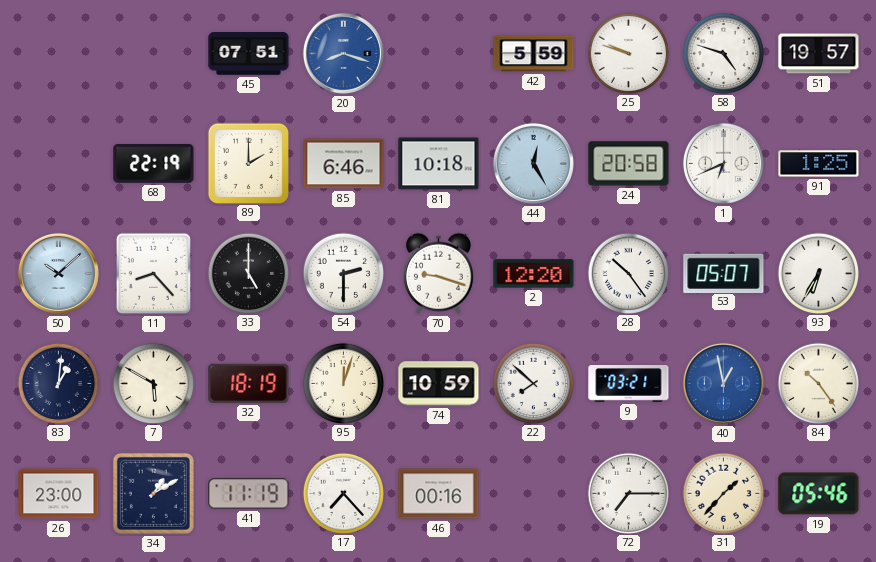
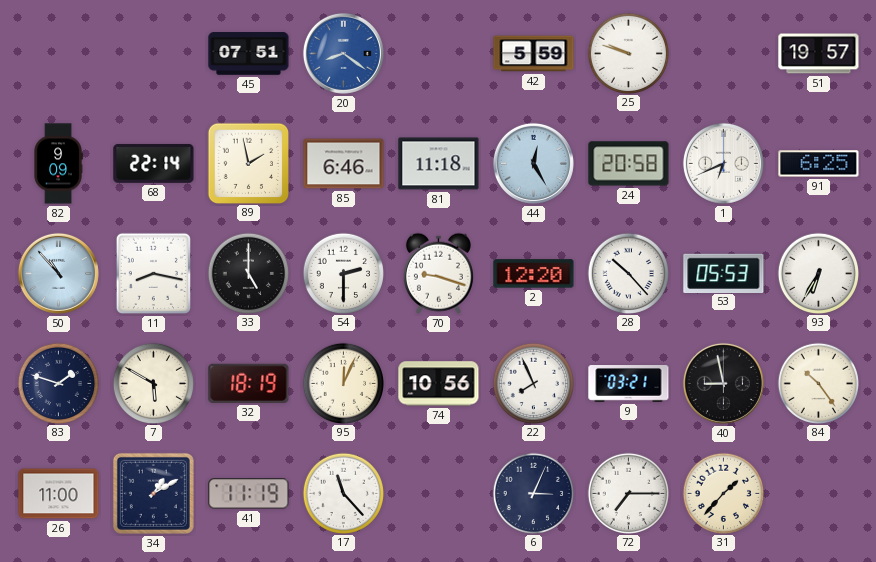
20: 8:18 -> 8:21
58: 4:48 -> none
82: none -> 9:09
68: 22:19 -> 22:14
89: 2:00 -> 1:58
81: 10:18 -> 11:18
91: 1:25 -> 6:25
50: 10:08 -> 10:53
11: 8:23 -> 8:17
28: 10:24 -> 10:23
53: 05:07 -> 05:53
83: 1:01 -> 1:48
95: 12:03 -> 12:04
74: 10:59 -> 10:56
22: 7:52 -> 7:56
40: 12:58 -> 8:58
40 dial: blue -> black
26: 23:00 -> 11:00
17: 7:23 -> 11:23
46: 00:16 -> none
6: none -> 3:04
19: 05:46 -> none
